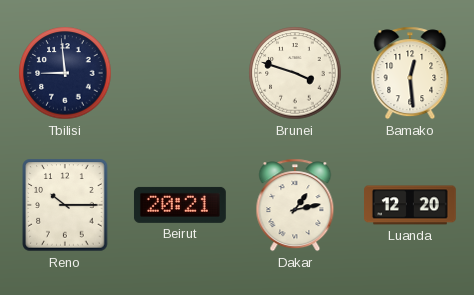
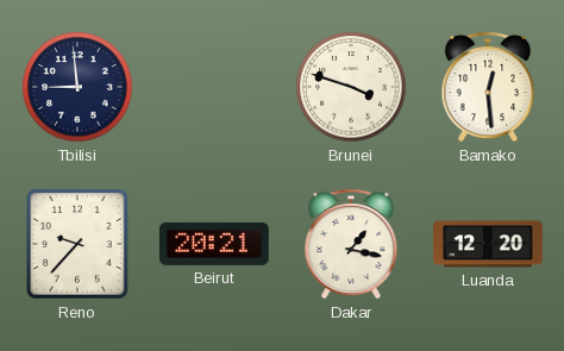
Reno: 10:15 -> 9:37
Dakar: 1:13 -> 1:17
